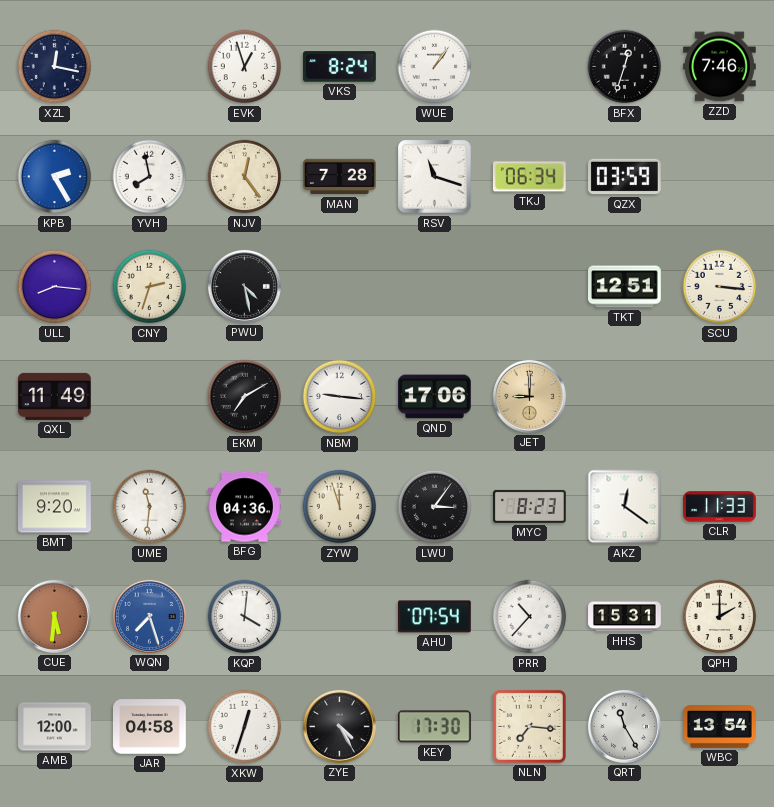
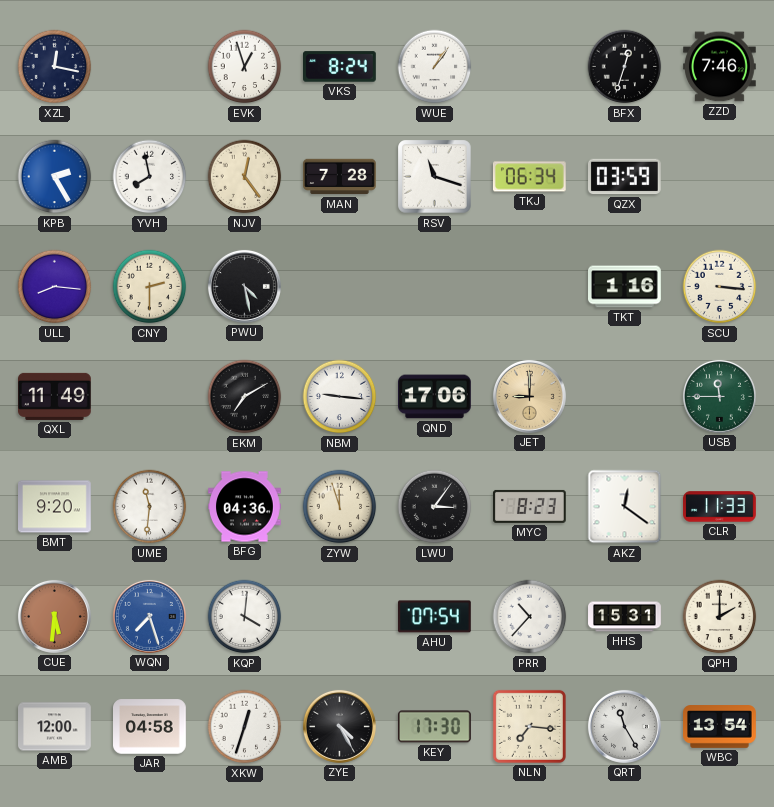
CNY: 2:33 -> 2:30
TKT: 12:51 -> 1:16
USB: none -> 11:45
